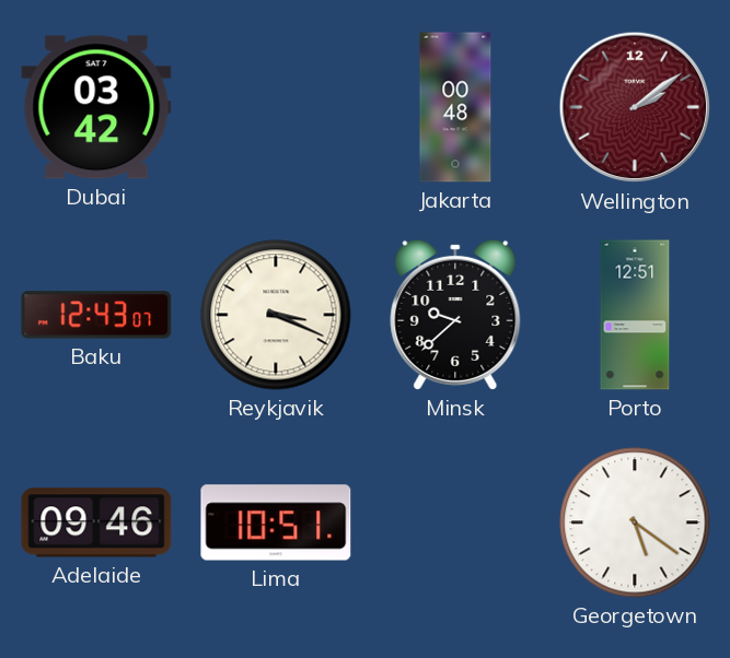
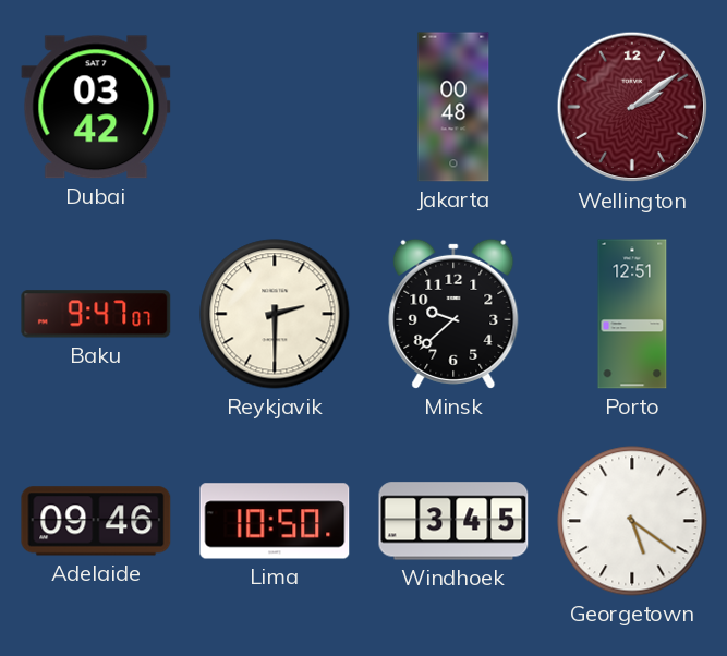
Baku: 12:43 -> 9:47
Reykjavik: 3:19 -> 2:30
Lima: 10:51 -> 10:50
Windhoek: none -> 3:45
